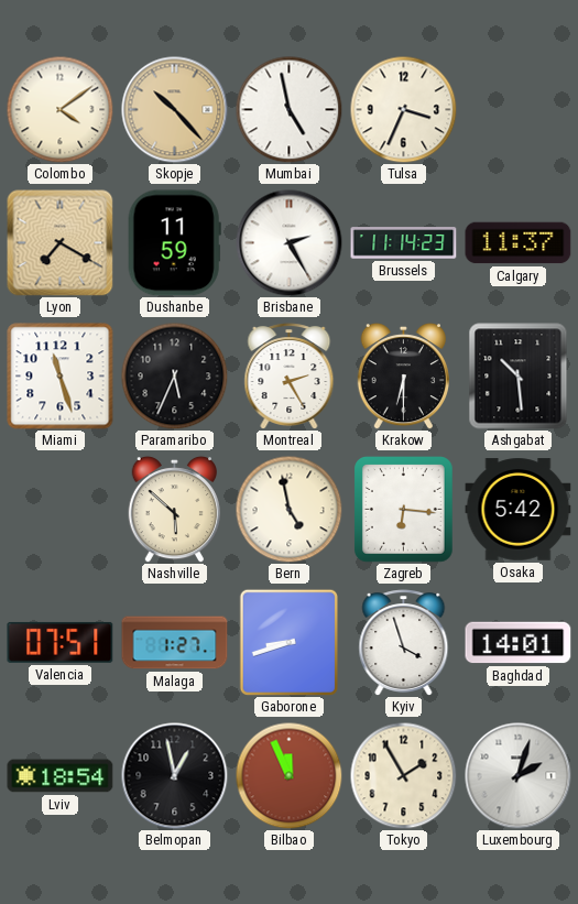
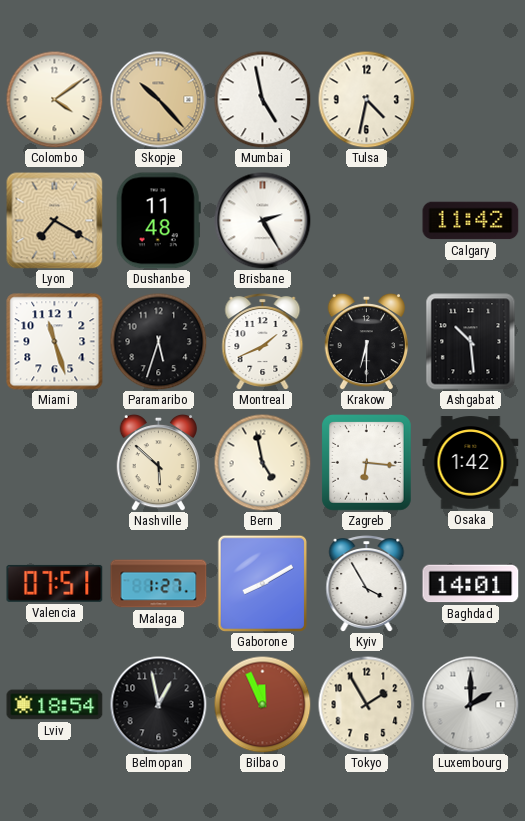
Tulsa: 3:34 -> 4:32
Dushanbe: 11:59 -> 11:48
Brussels: 11:14 -> none
Calgary: 11:37 -> 11:42
Paramaribo: 5:34 -> 5:33
Montreal: 2:25 -> 1:41
Osaka: 5:42 -> 1:42
Gaborone: 8:42 -> 8:10
Kyiv: 3:57 -> 3:55
Luxembourg: 2:03 -> 2:00
